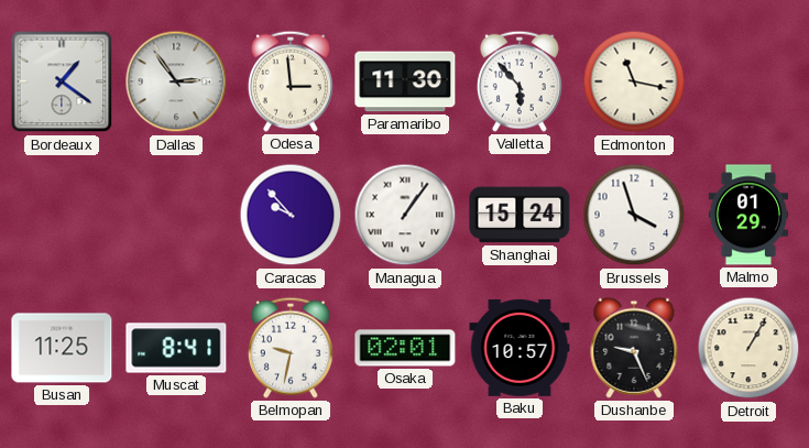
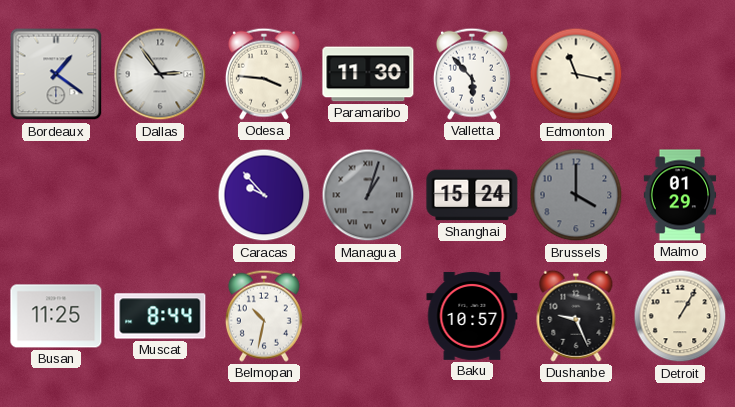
Odesa: 2:59 -> 3:46
Managua: 1:06 -> 1:03
Managua dial: white -> grey
Brussels: 3:57 -> 4:00
Brussels dial: white -> grey
Muscat: 8:41 -> 8:44
Belmopan: 9:32 -> 10:32
Osaka: 02:01 -> none
